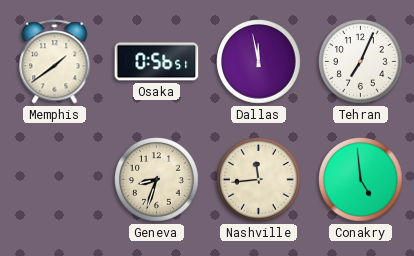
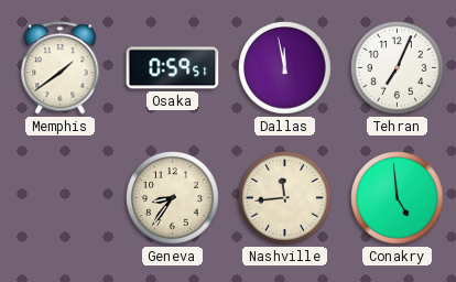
Osaka: 0:56 -> 0:59
Geneva: 8:33 -> 8:36
